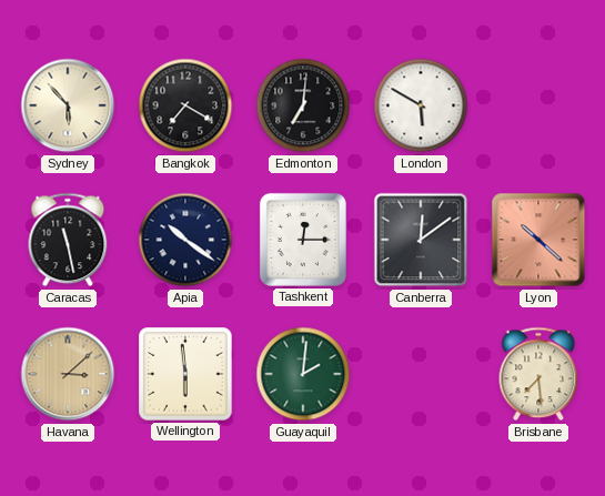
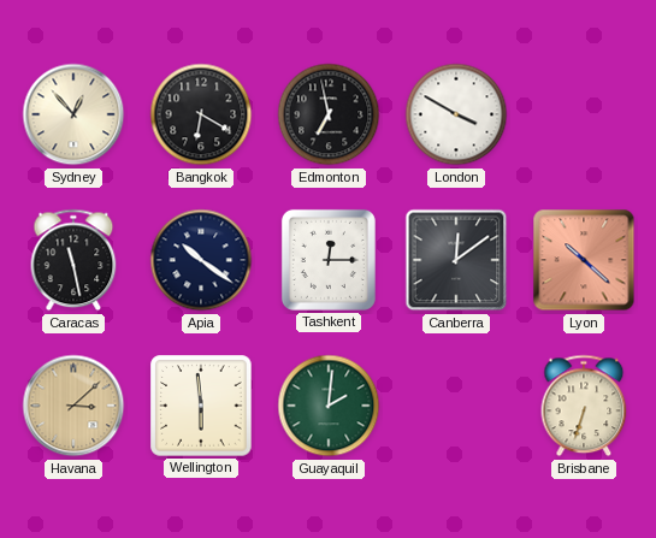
Sydney: 5:53 -> 12:53
Bangkok: 7:20 -> 6:20
Edmonton: 7:01 -> 6:58
London: 5:50 -> 3:50
Brisbane: 7:29 -> 6:33
